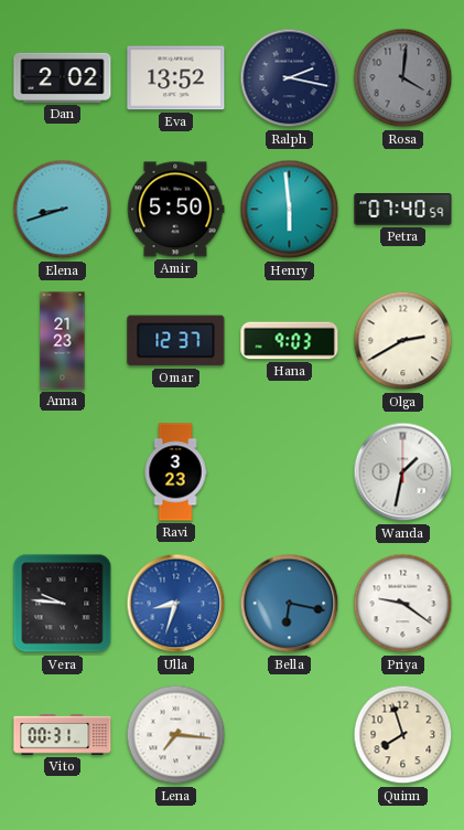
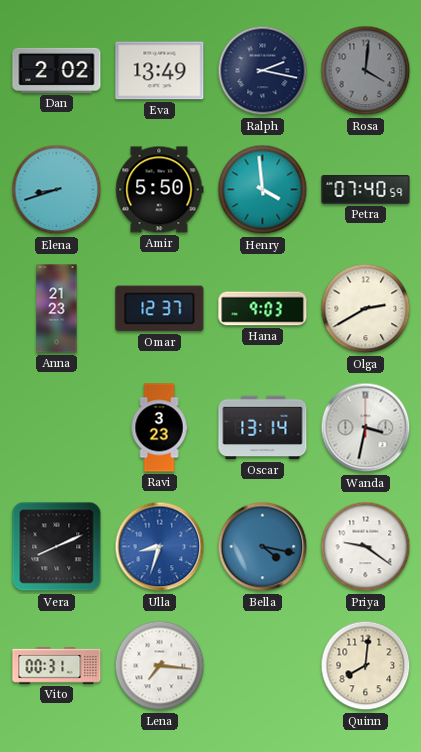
Eva: 13:52 -> 13:49
Henry: 5:59 -> 3:59
Oscar: none -> 13:14
Wanda: 1:32 -> 3:32
Vera: 9:46 -> 8:11
Bella: 6:17 -> 4:17
Quinn: 7:57 -> 8:01
